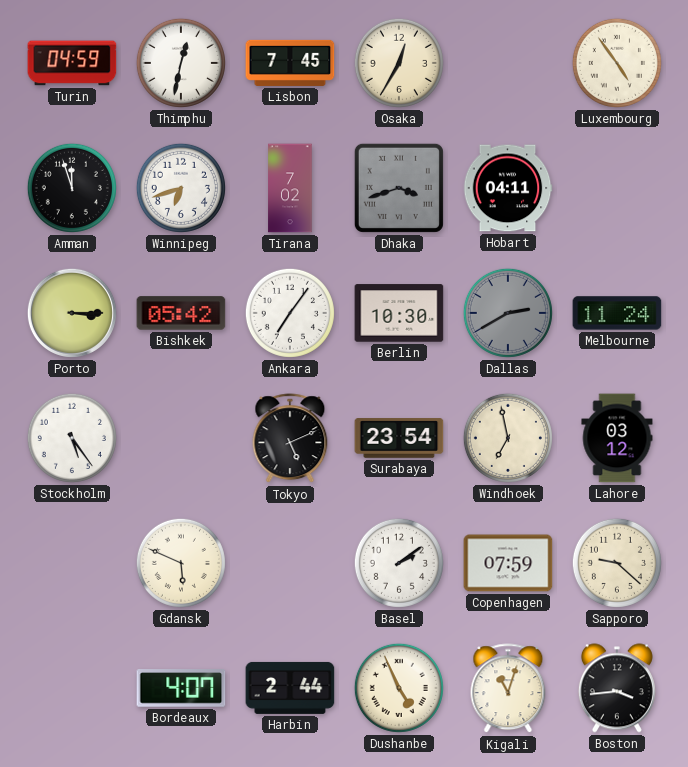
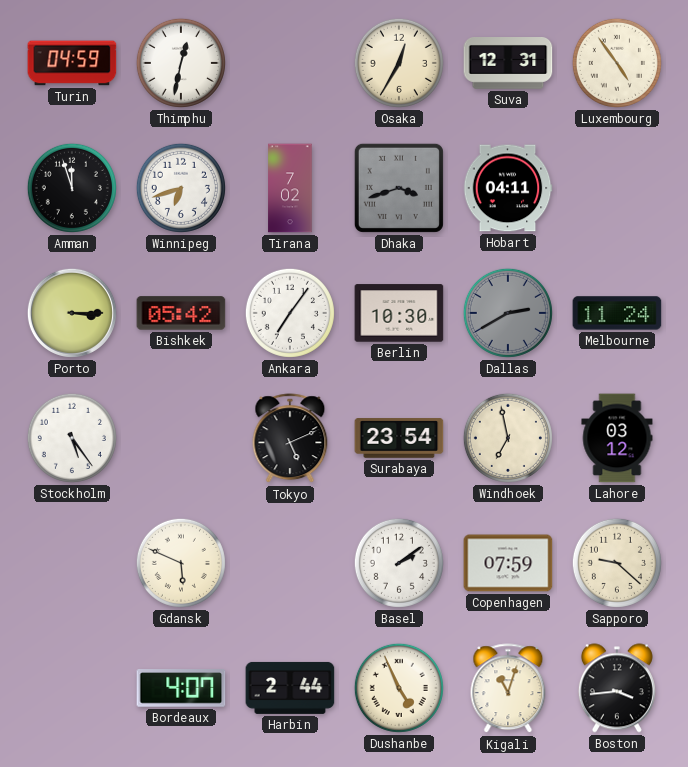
Lisbon: 7:45 -> none
Suva: none -> 12:31
